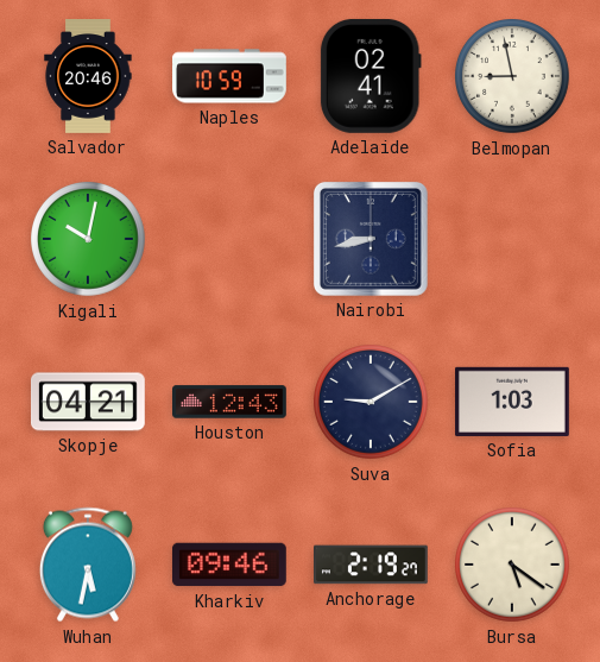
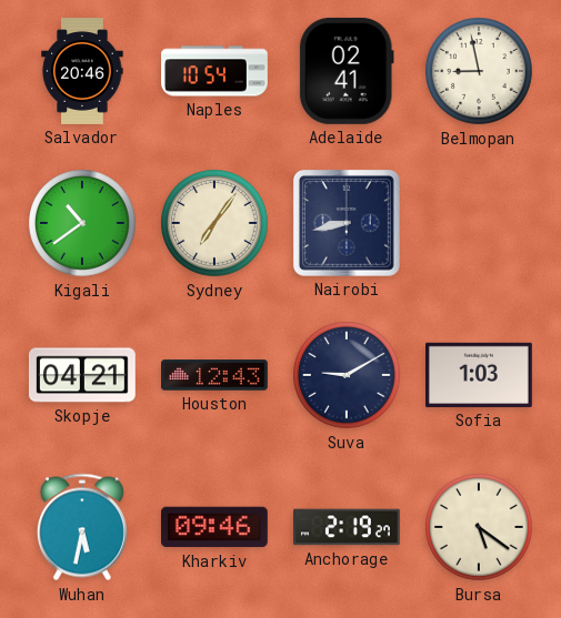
Naples: 10:59 -> 10:54
Kigali: 10:02 -> 10:39
Sydney: none -> 7:06
